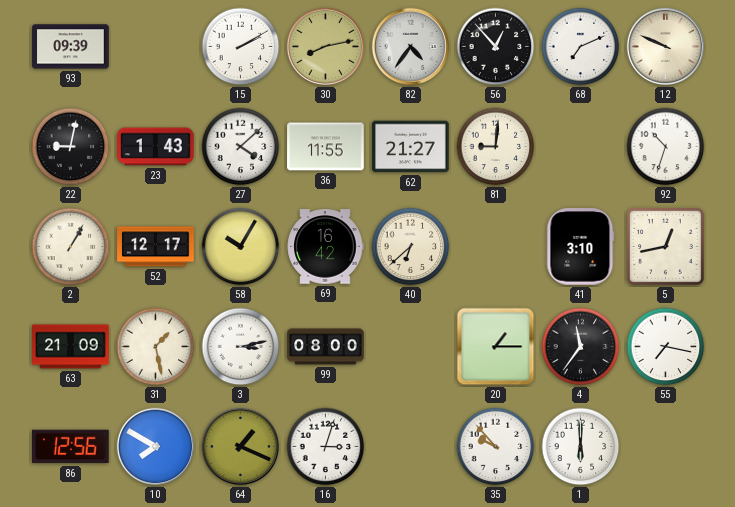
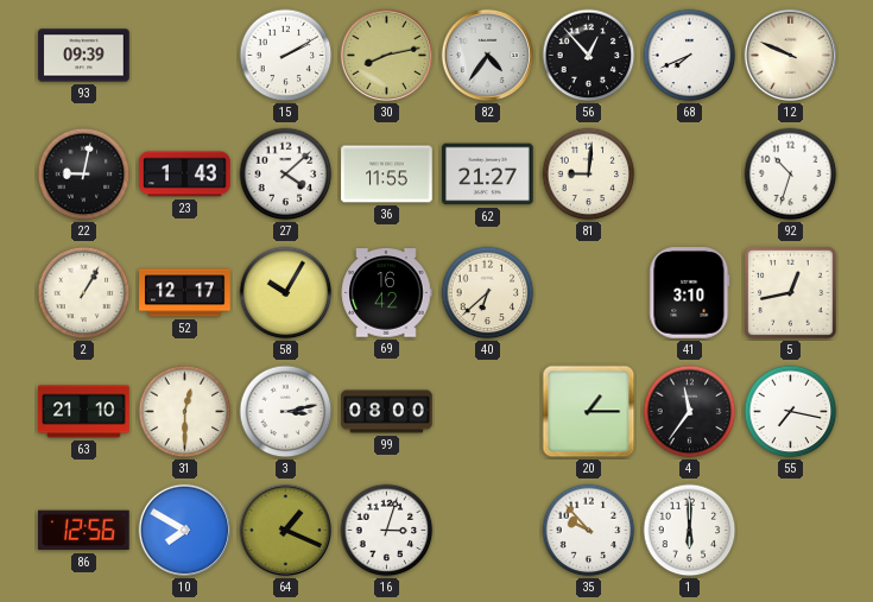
68: 7:11 -> 7:41
63: 21:09 -> 21:10
31: 1:28 -> 12:30
